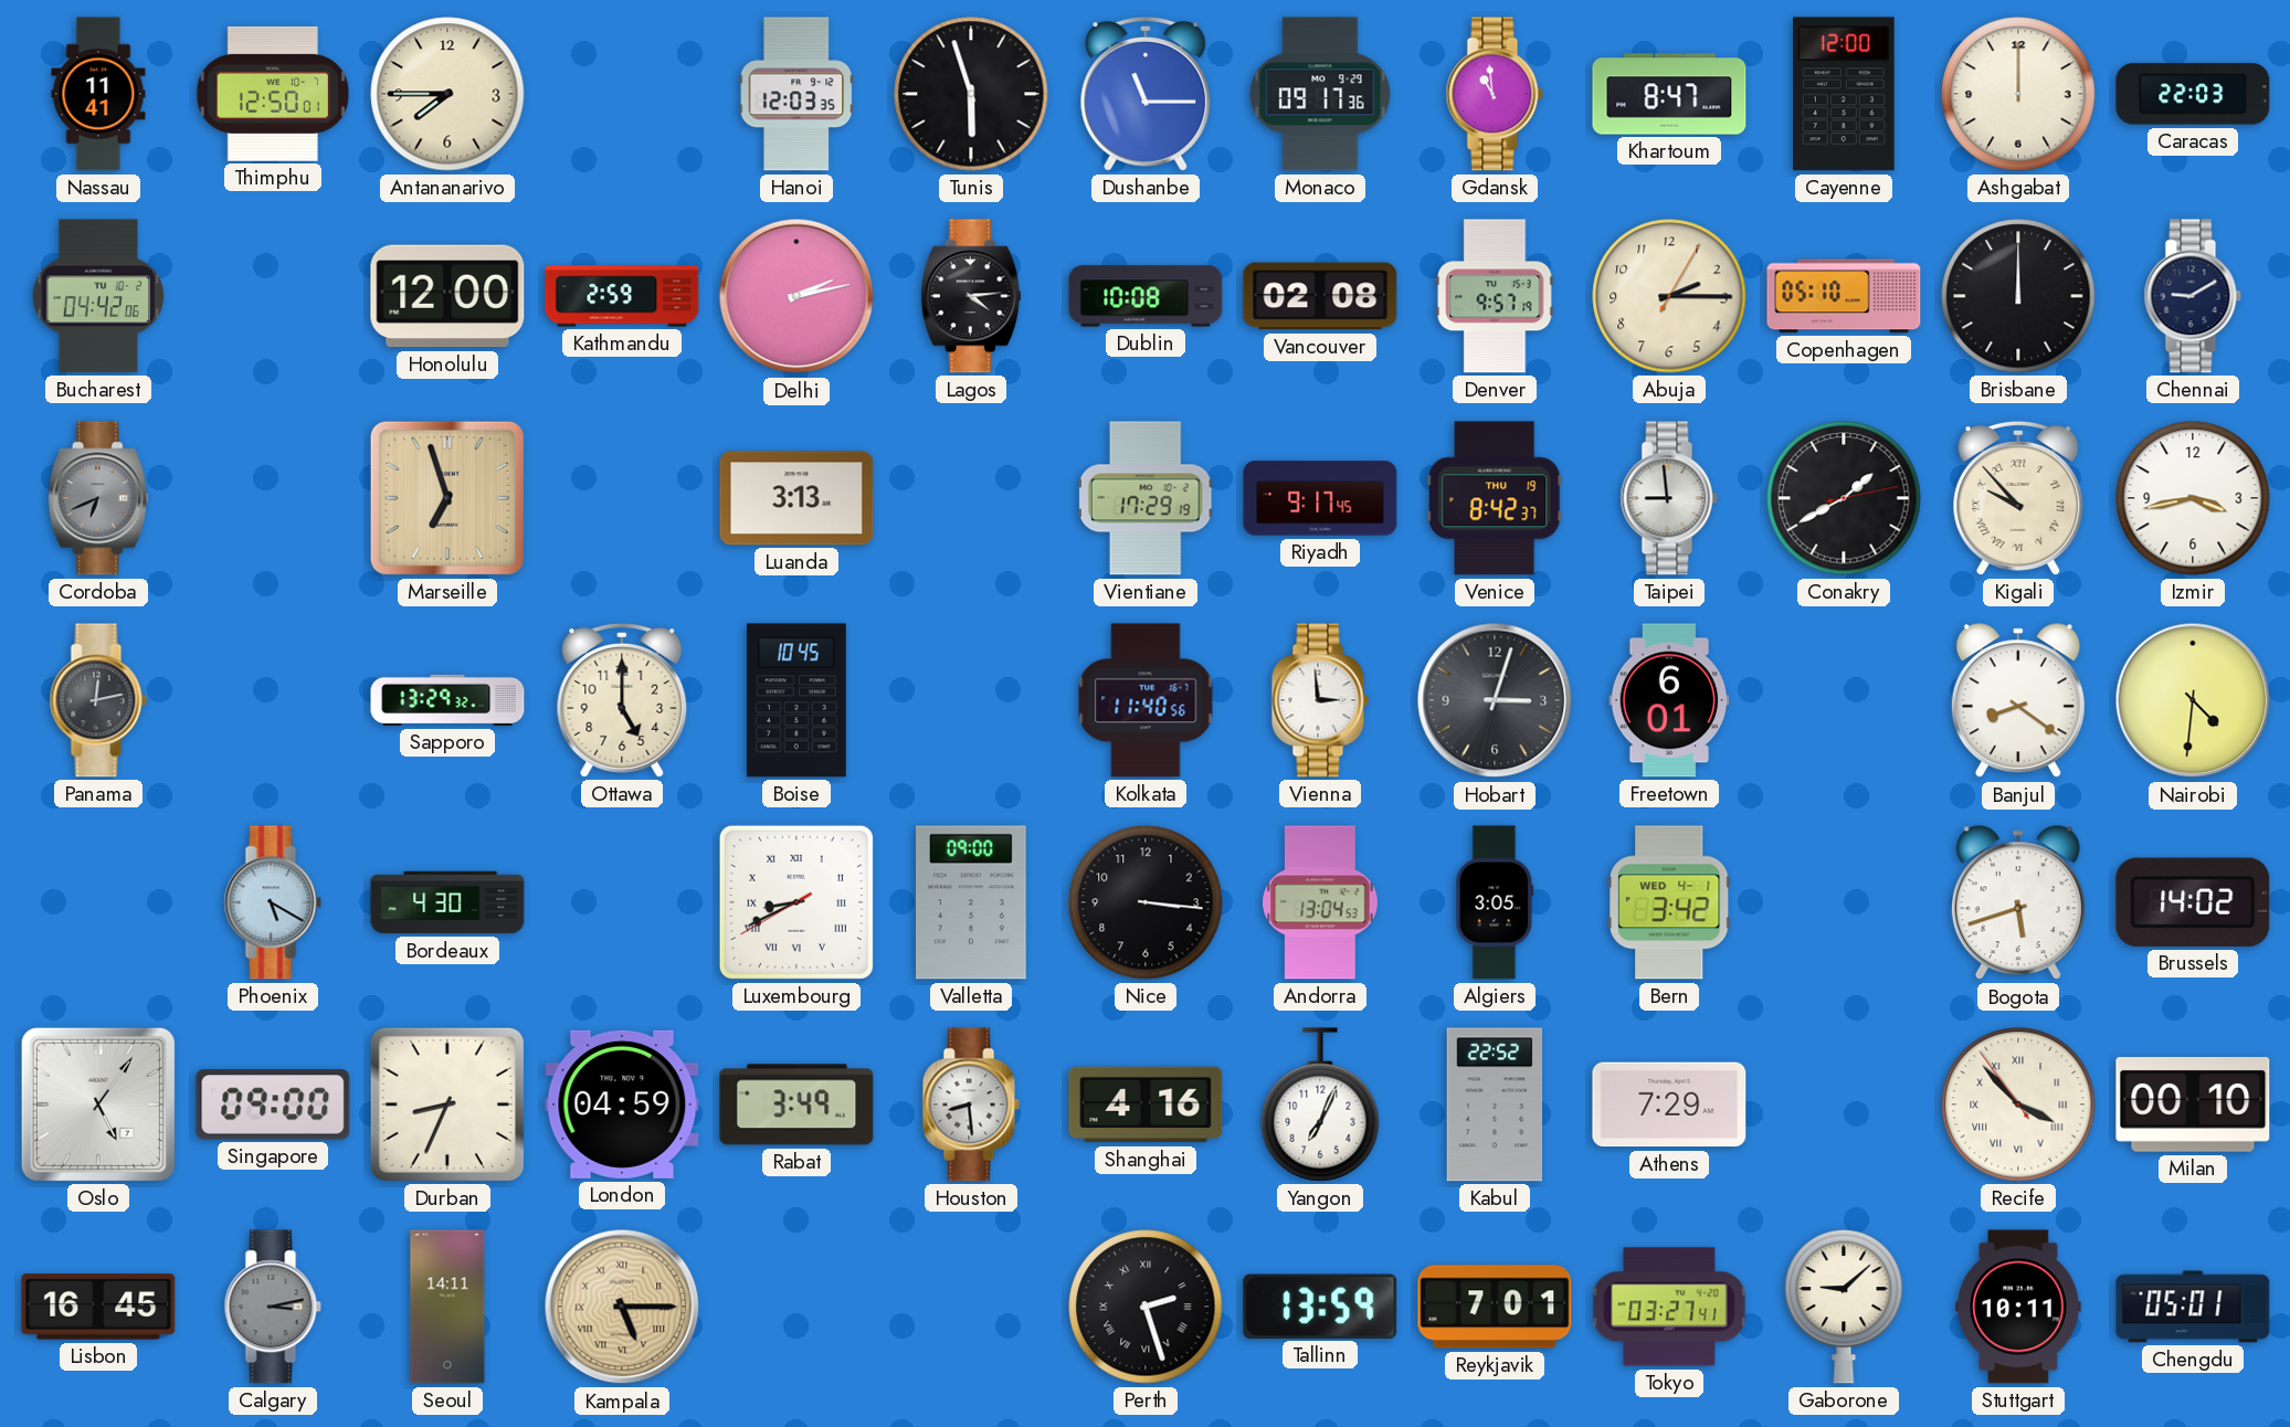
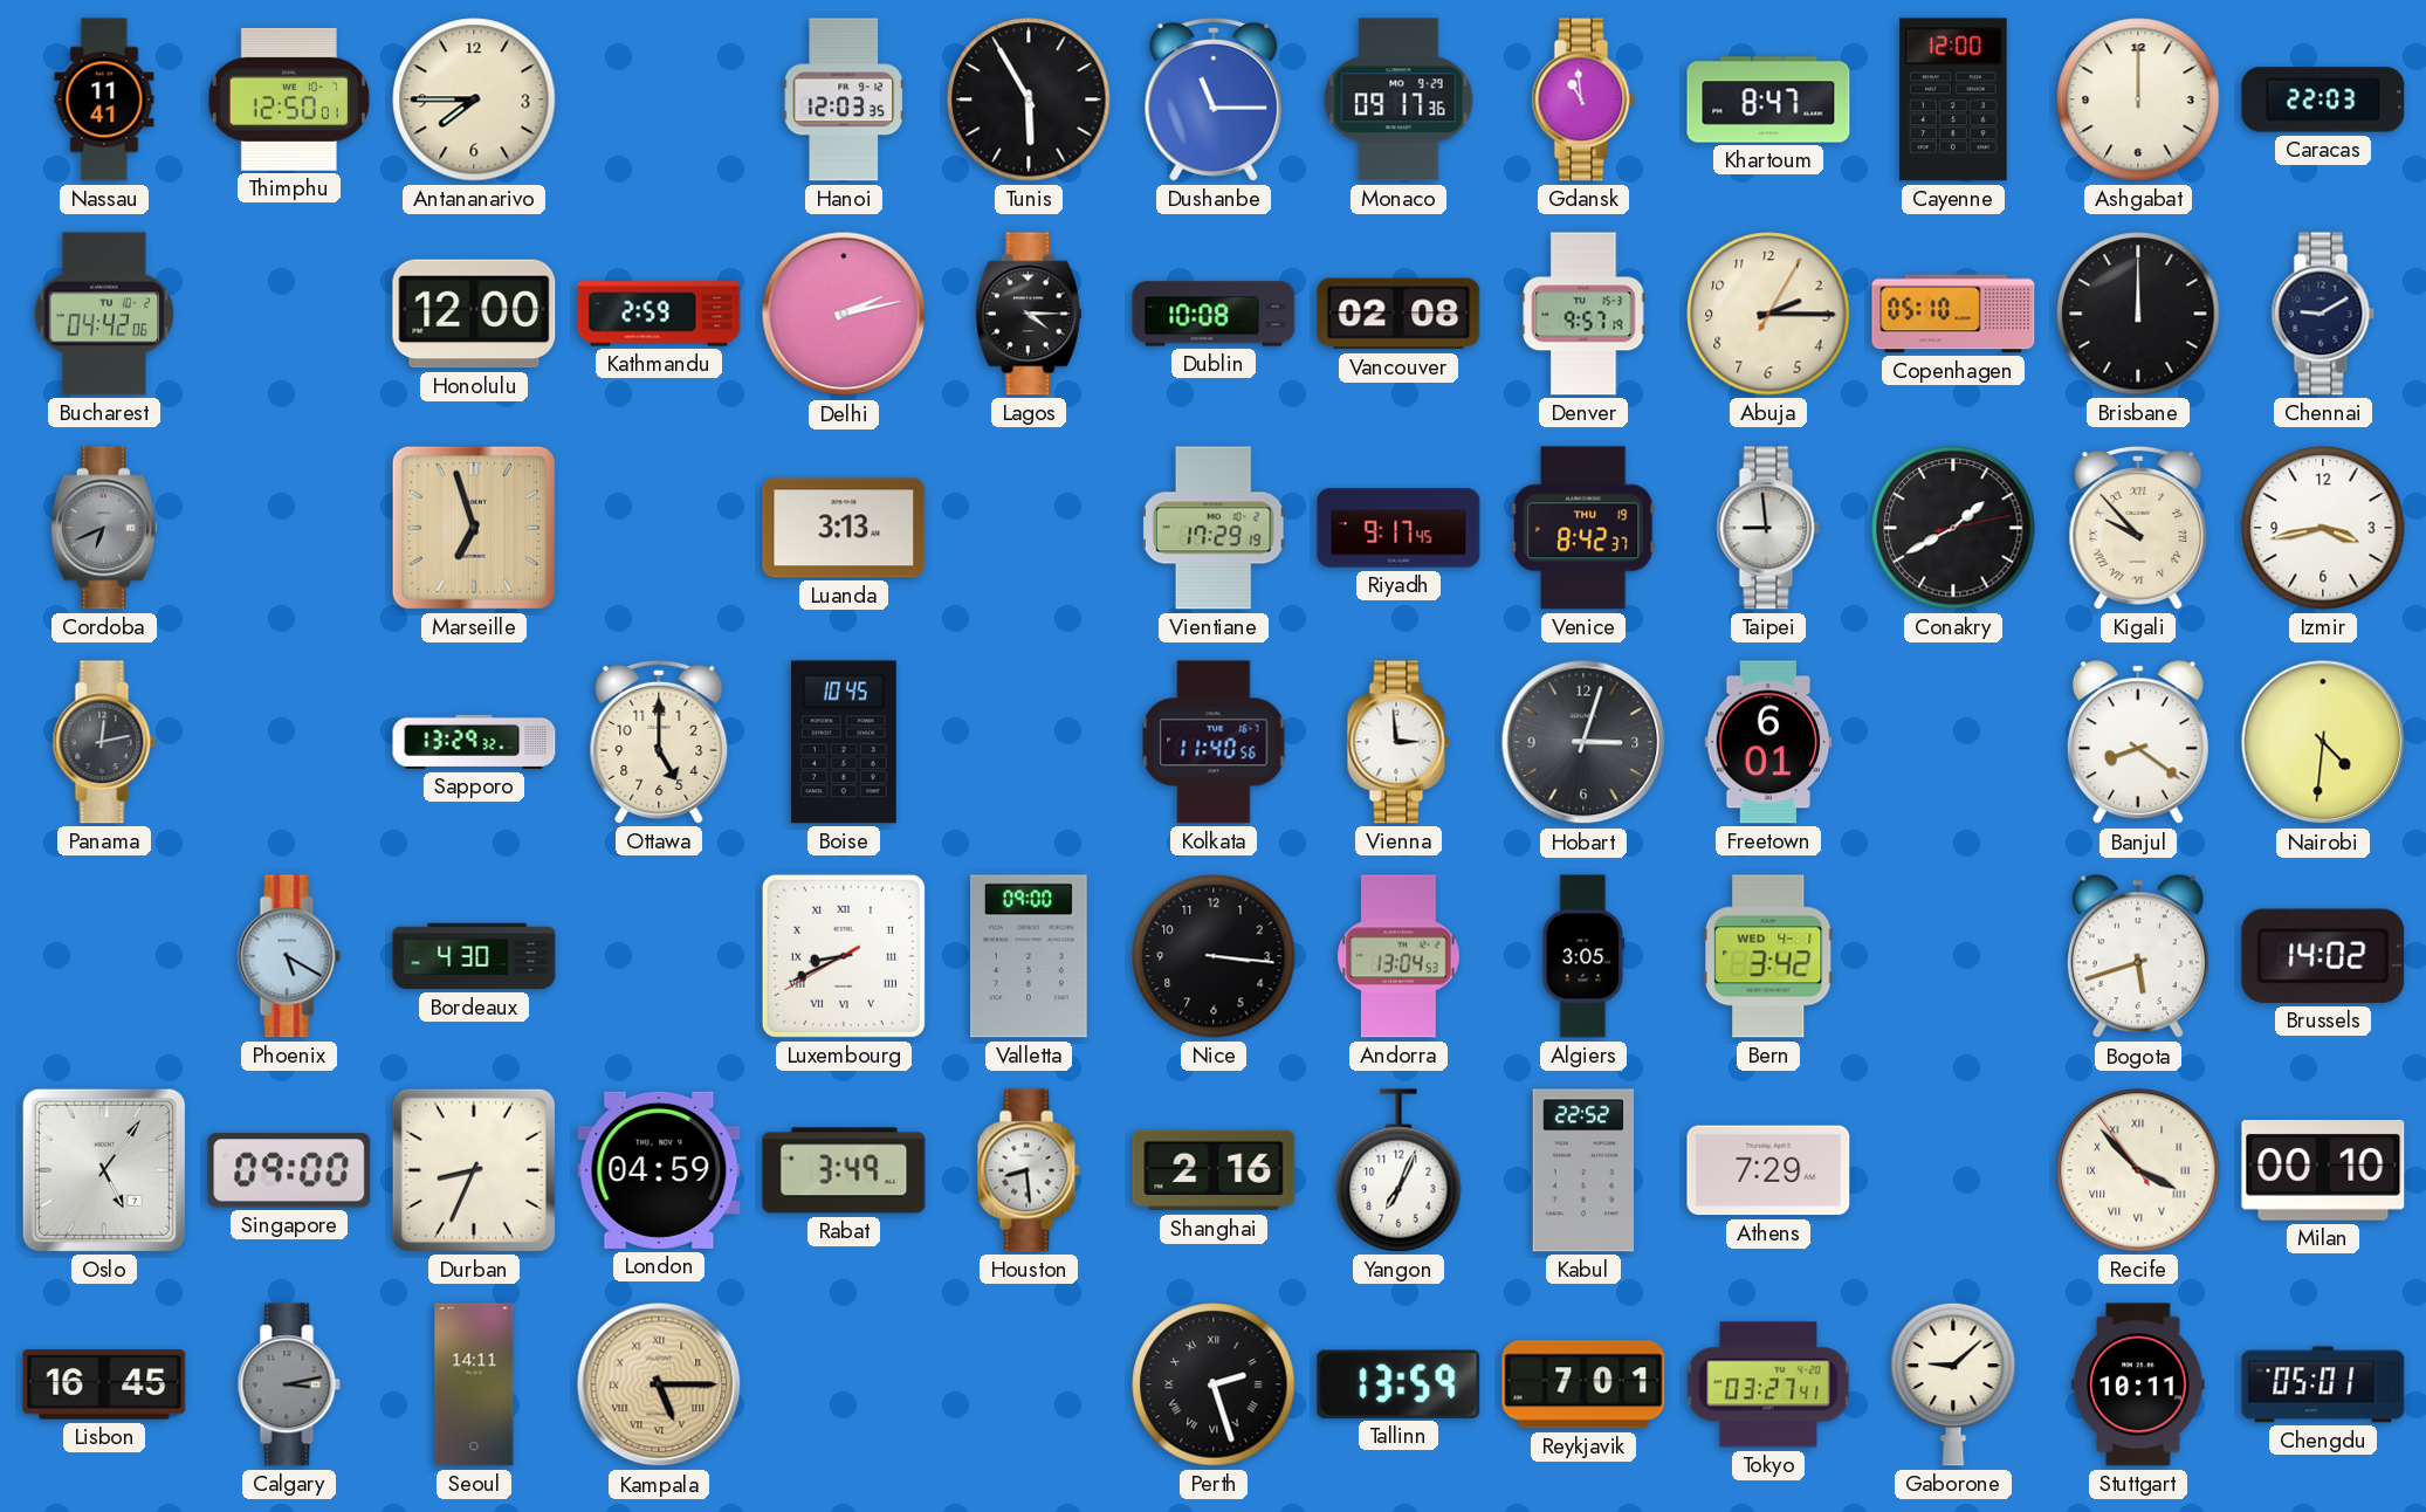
Tunis: 5:57 -> 5:55
Lagos: 4:14 -> 4:15
Shanghai: 4:16 -> 2:16
